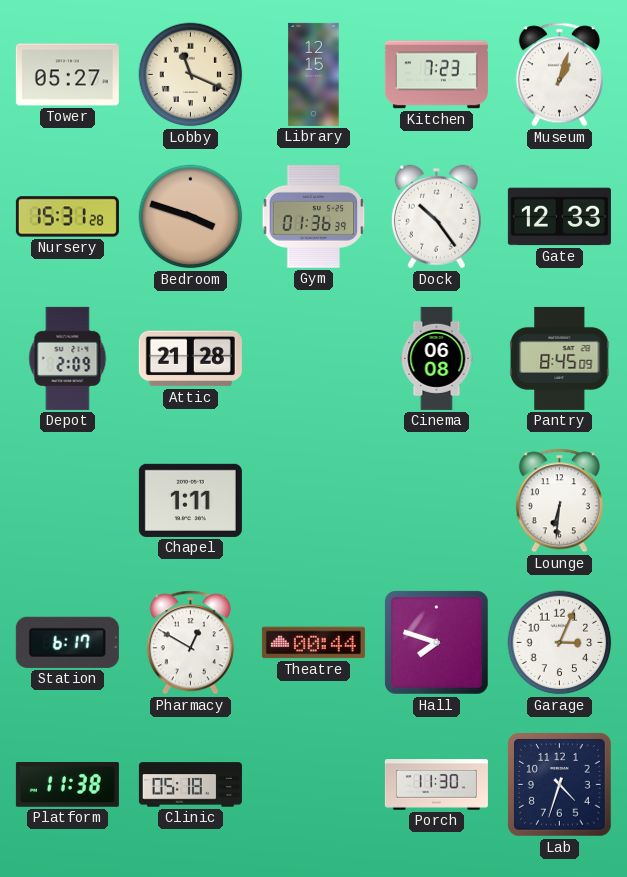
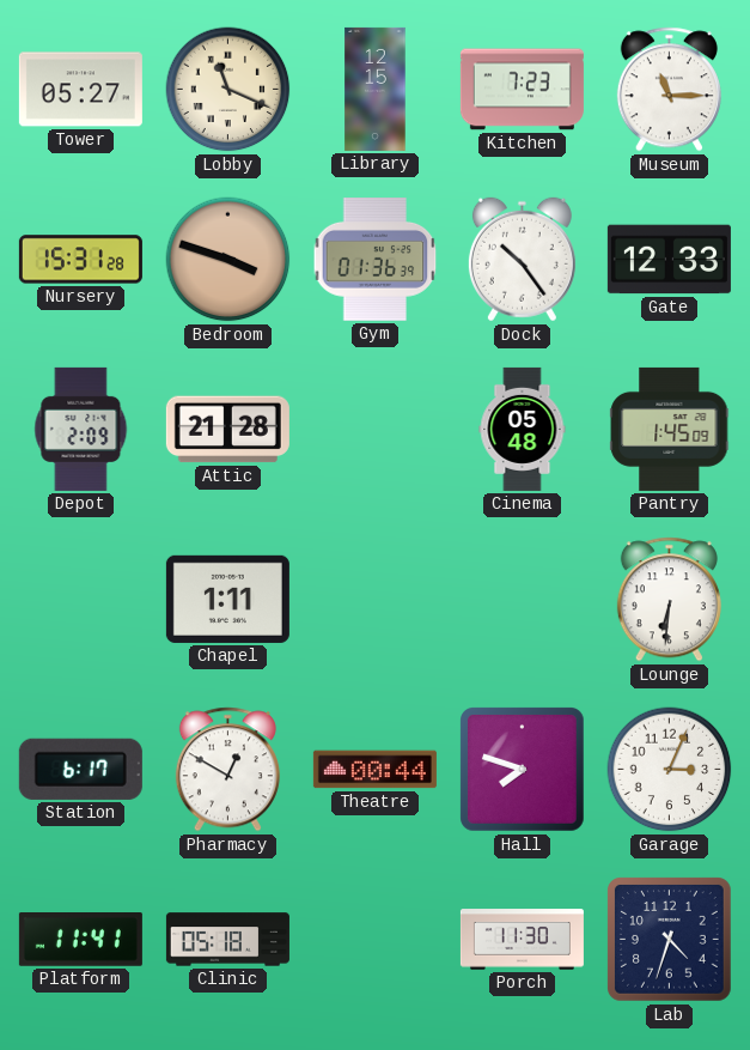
Museum: 1:03 -> 11:15
Cinema: 06:08 -> 05:48
Pantry: 8:45 -> 1:45
Platform: 11:38 -> 11:41
